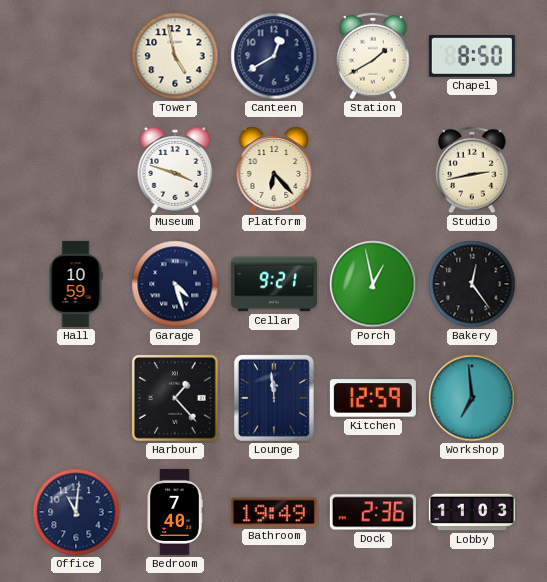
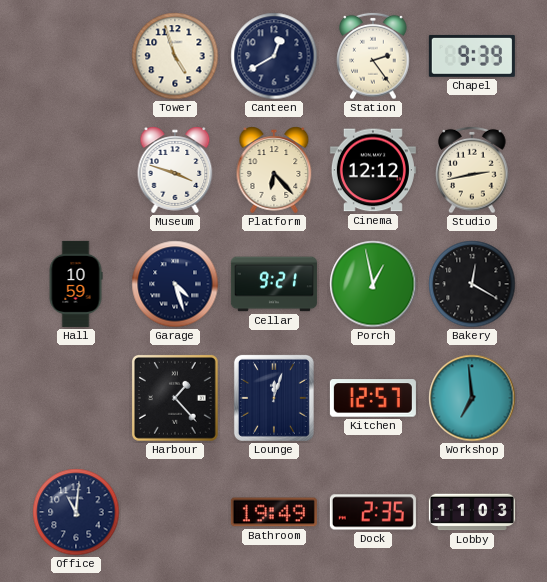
Tower: 4:58 -> 4:57
Station: 1:40 -> 2:24
Chapel: 8:50 -> 9:39
Cinema: none -> 12:12
Bakery: 12:24 -> 12:20
Lounge: 11:59 -> 12:03
Kitchen: 12:59 -> 12:57
Bedroom: 7:40 -> none
Dock: 2:36 -> 2:35
